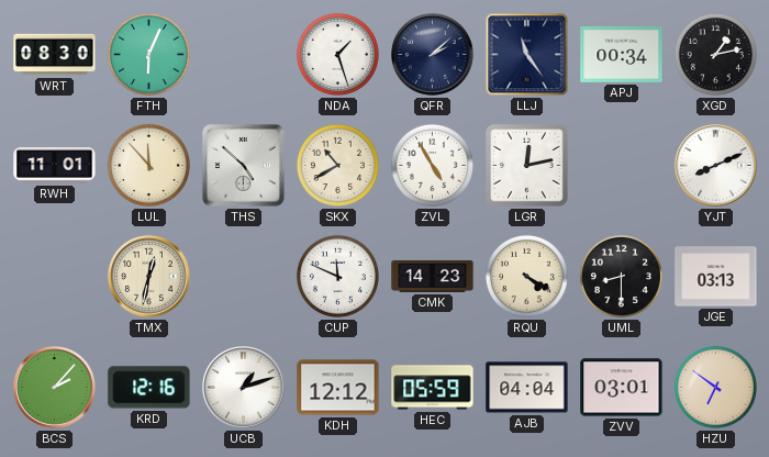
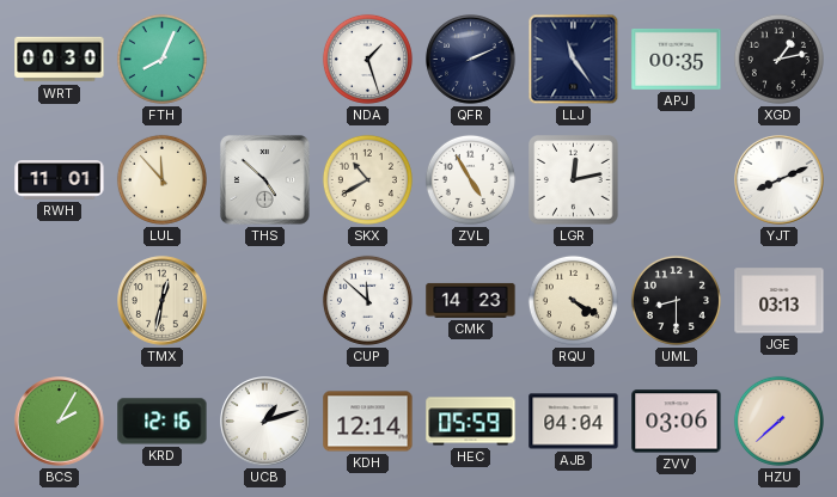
WRT: 08:30 -> 00:30
FTH: 6:04 -> 8:04
QFR: 2:08 -> 2:11
APJ: 00:34 -> 00:35
CUP: 11:49 -> 11:52
BCS: 2:07 -> 2:05
KDH: 12:12 -> 12:14
ZVV: 03:01 -> 03:06
HZU: 6:51 -> 7:38
